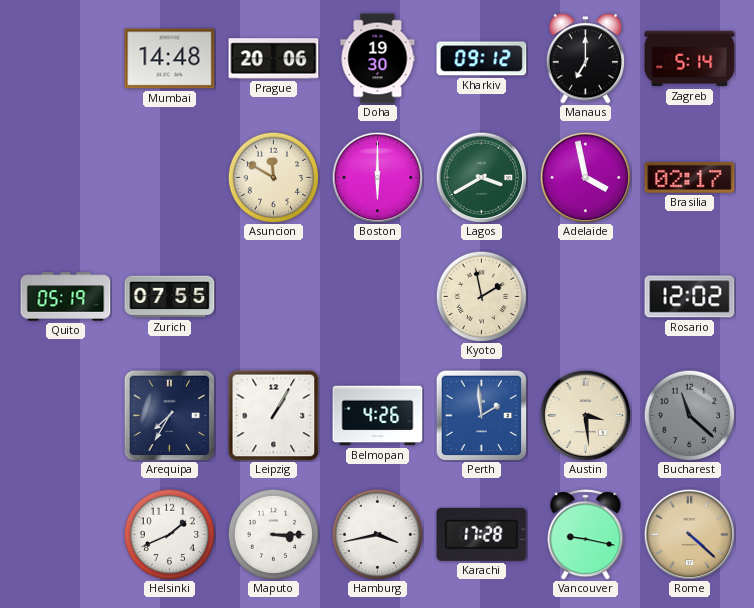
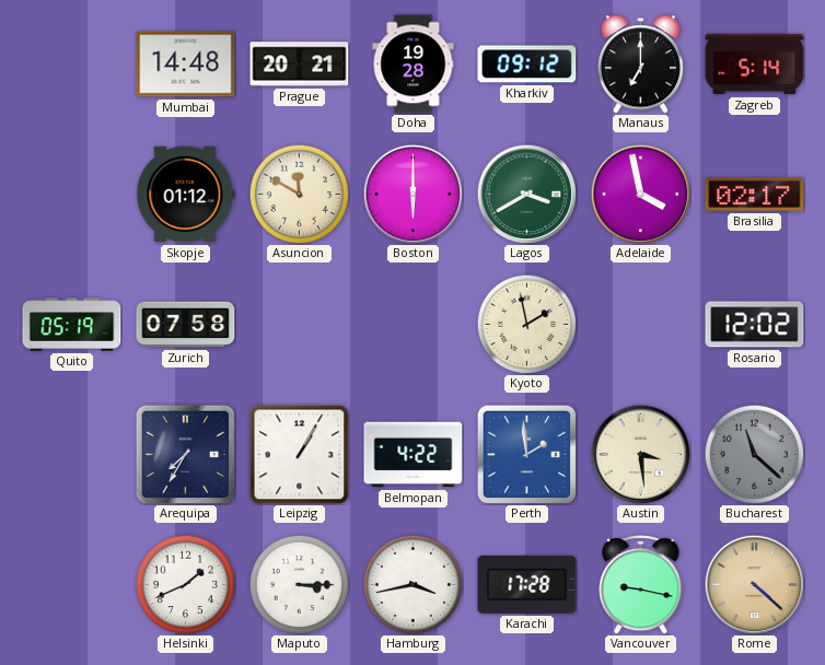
Prague: 20:06 -> 20:21
Doha: 19:30 -> 19:28
Skopje: none -> 01:12
Zurich: 07:55 -> 07:58
Belmopan: 4:26 -> 4:22
